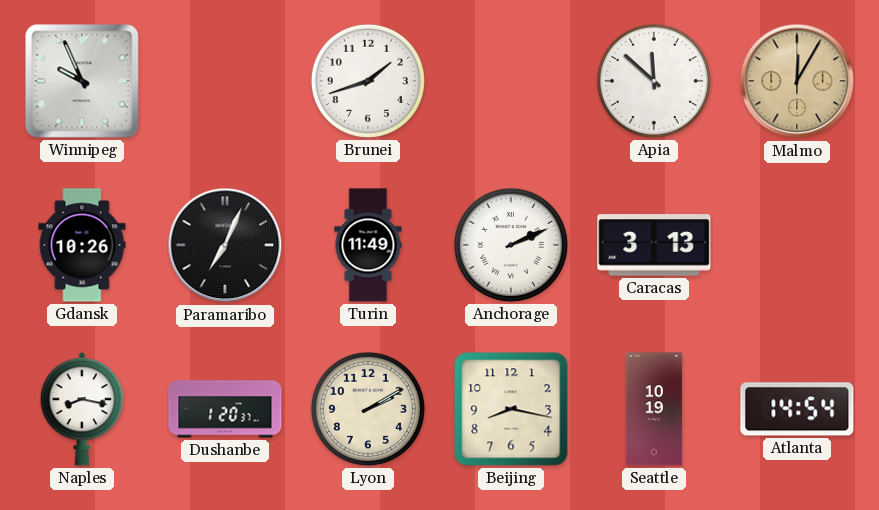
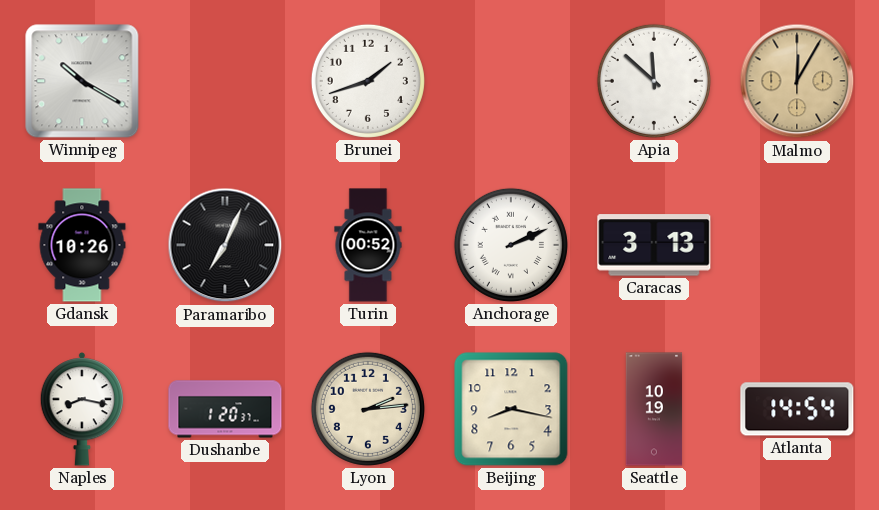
Winnipeg: 9:56 -> 10:20
Turin: 11:49 -> 00:52
Lyon: 2:10 -> 2:14
